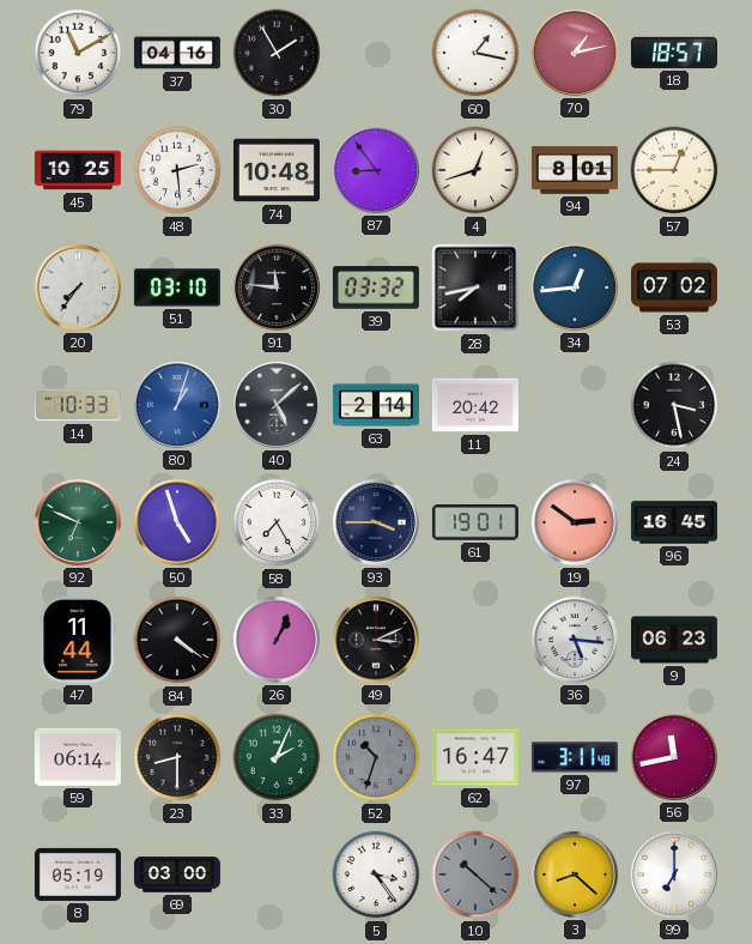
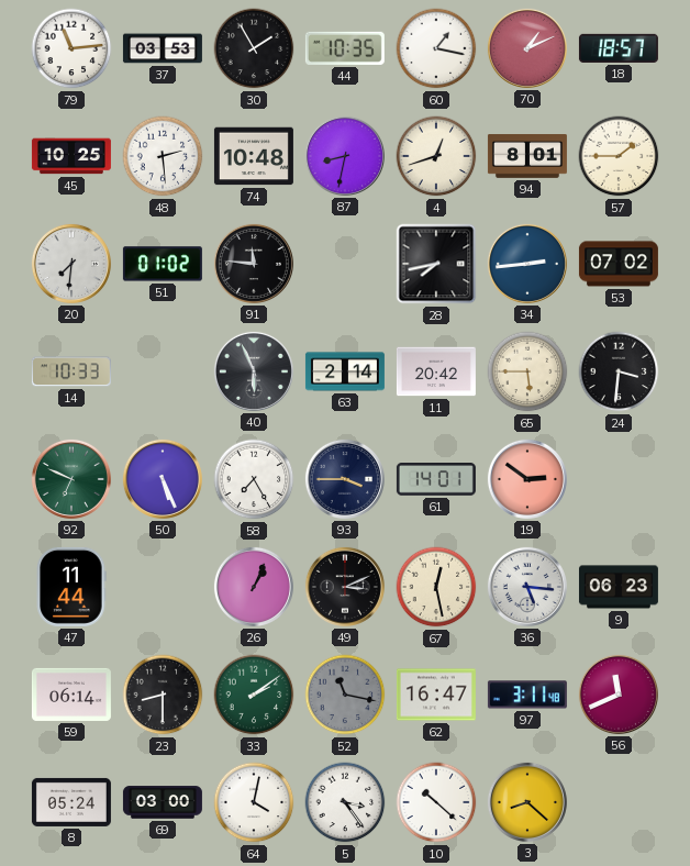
79: 11:10 -> 11:14
37: 04:16 -> 03:53
44: none -> 10:35
70: 1:13 -> 1:11
87: 8:54 -> 8:32
57: 12:45 -> 1:45
20: 7:36 -> 7:31
51: 03:10 -> 01:02
39: 03:32 -> none
34: 12:44 -> 2:44
80: 1:03 -> none
40: 5:08 -> 5:56
65: none -> 5:45
24: 3:28 -> 3:31
50: 4:57 -> 5:26
61: 19:01 -> 14:01
96: 16:45 -> none
84: 4:21 -> none
67: none -> 12:28
33: 2:04 -> 2:09
52: 10:33 -> 11:17
56: 11:43 -> 11:41
8: 05:19 -> 05:24
64: none -> 4:02
10 dial: grey -> white
99: 7:00 -> none
